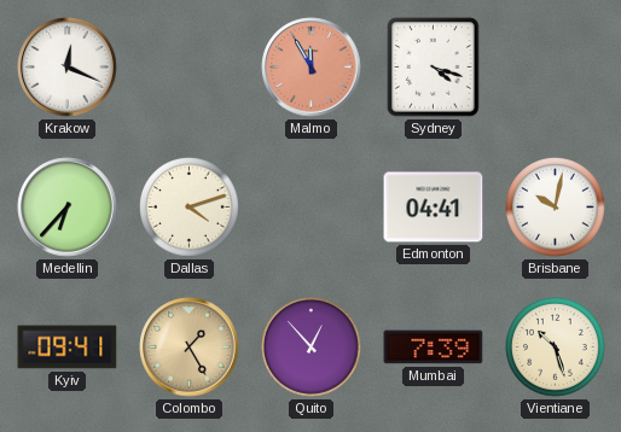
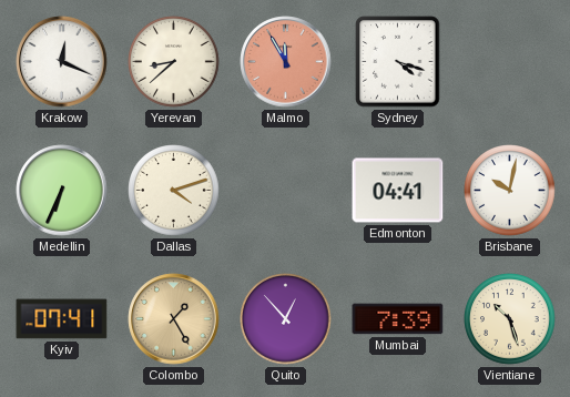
Yerevan: none -> 8:38
Medellin: 6:37 -> 6:34
Kyiv: 09:41 -> 07:41
